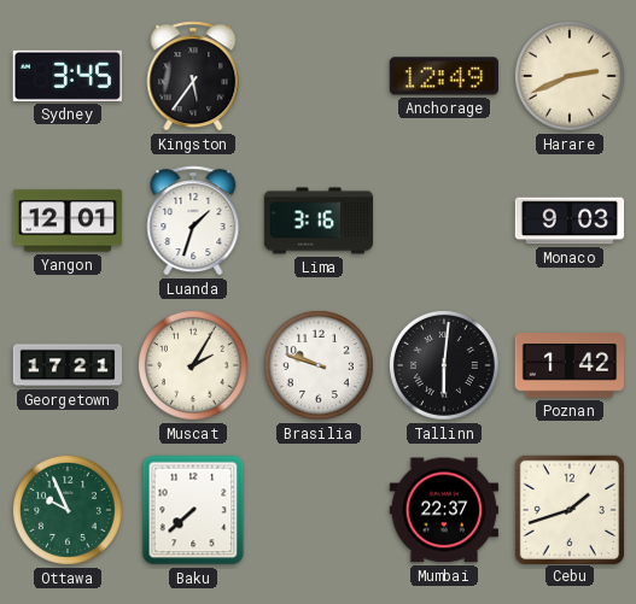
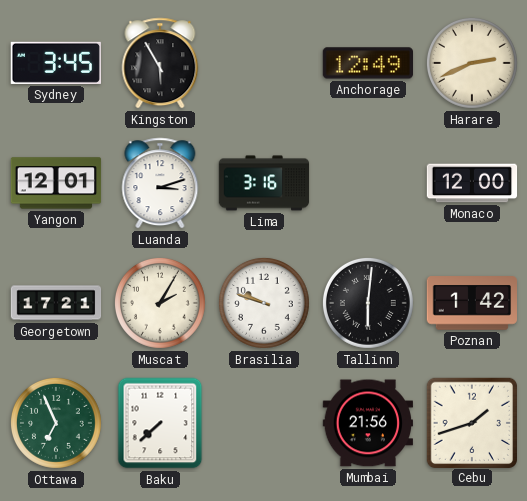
Kingston: 5:36 -> 5:55
Luanda: 1:33 -> 3:12
Monaco: 9:03 -> 12:00
Ottawa: 9:56 -> 6:56
Mumbai: 22:37 -> 21:56
